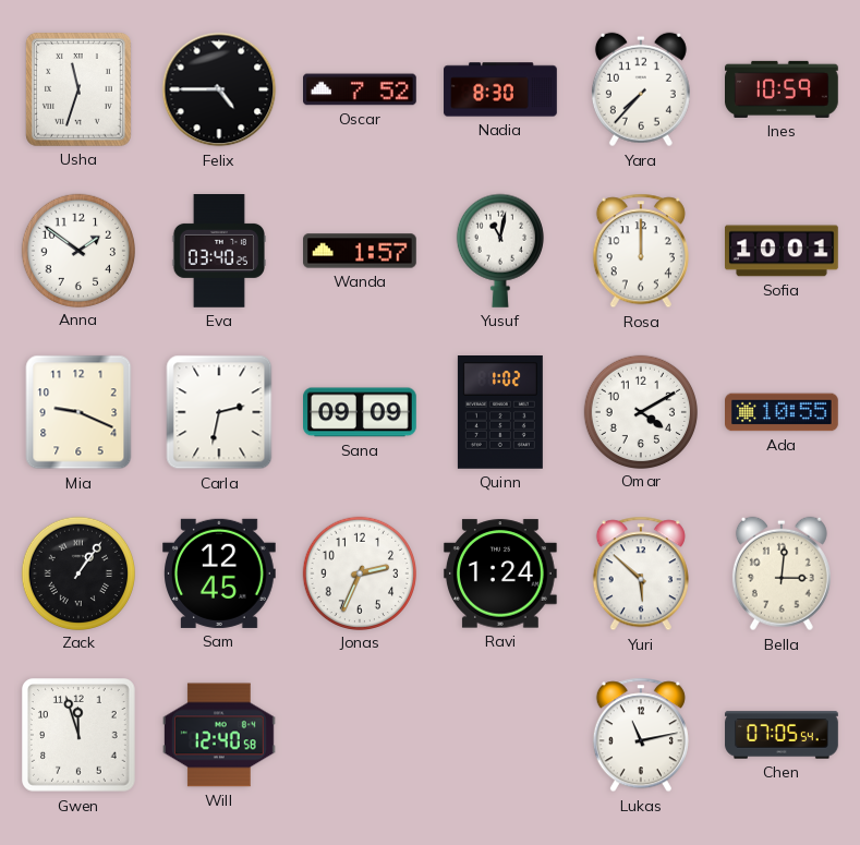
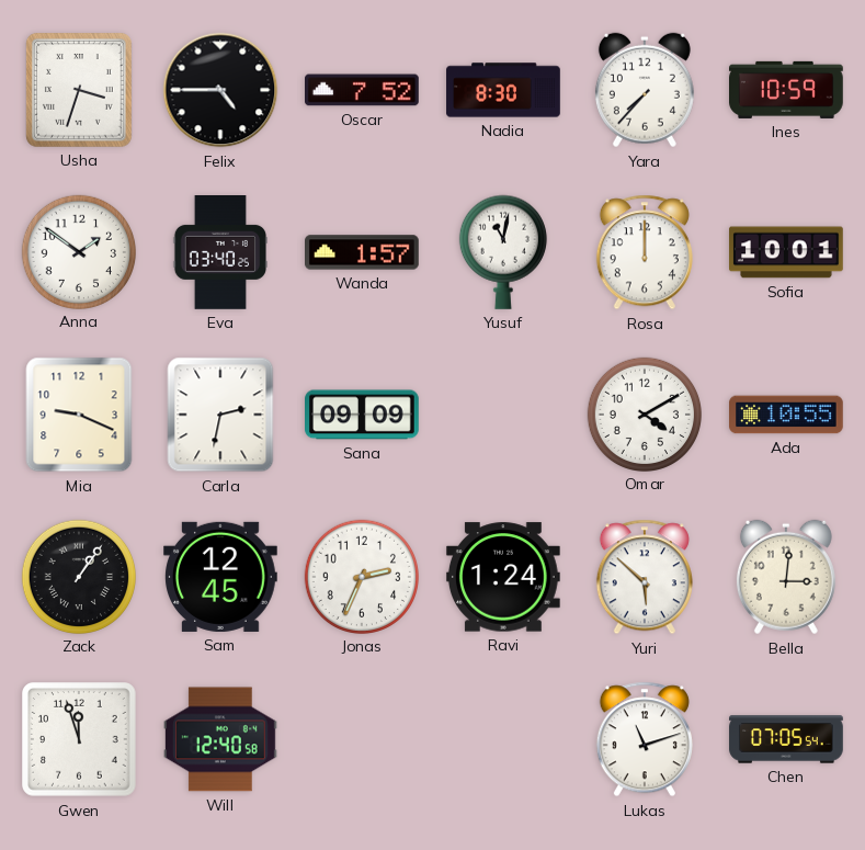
Usha: 11:33 -> 3:33
Quinn: 1:02 -> none
Lukas: 11:13 -> 11:12
